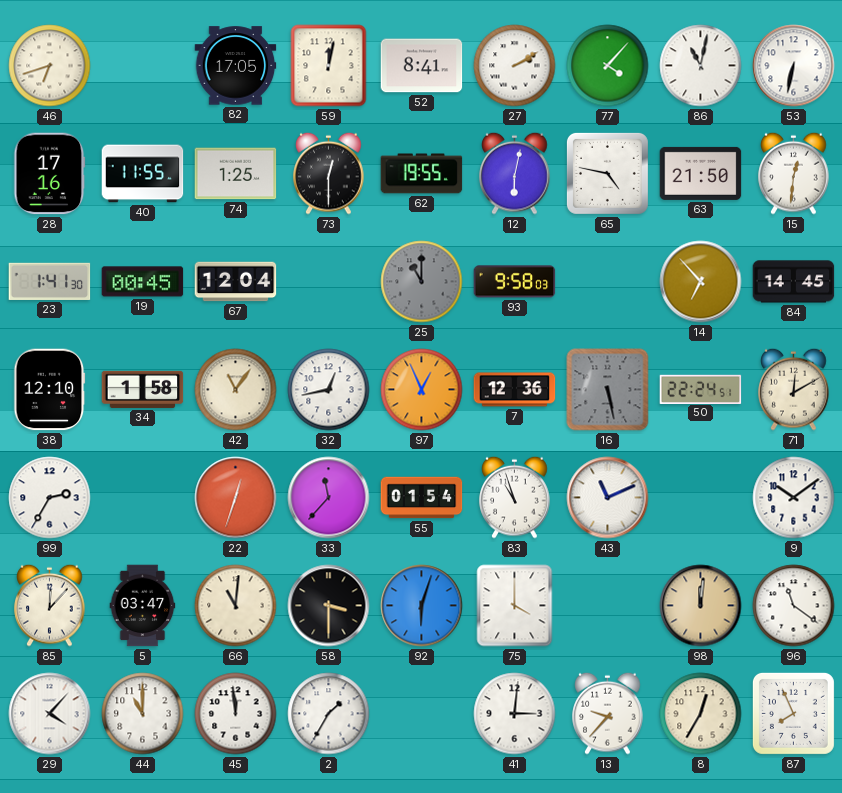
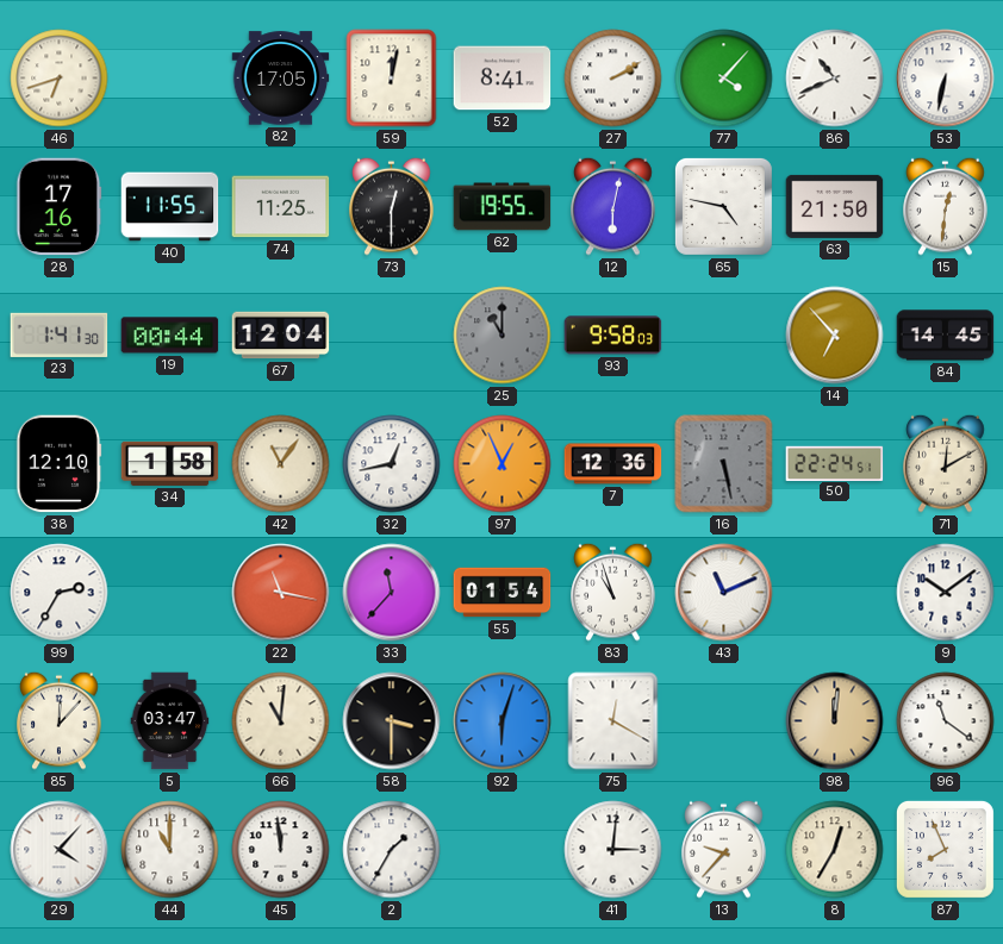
86: 11:02 -> 10:41
74: 1:25 -> 11:25
19: 00:45 -> 00:44
22: 12:33 -> 11:17
75: 4:00 -> 12:20
